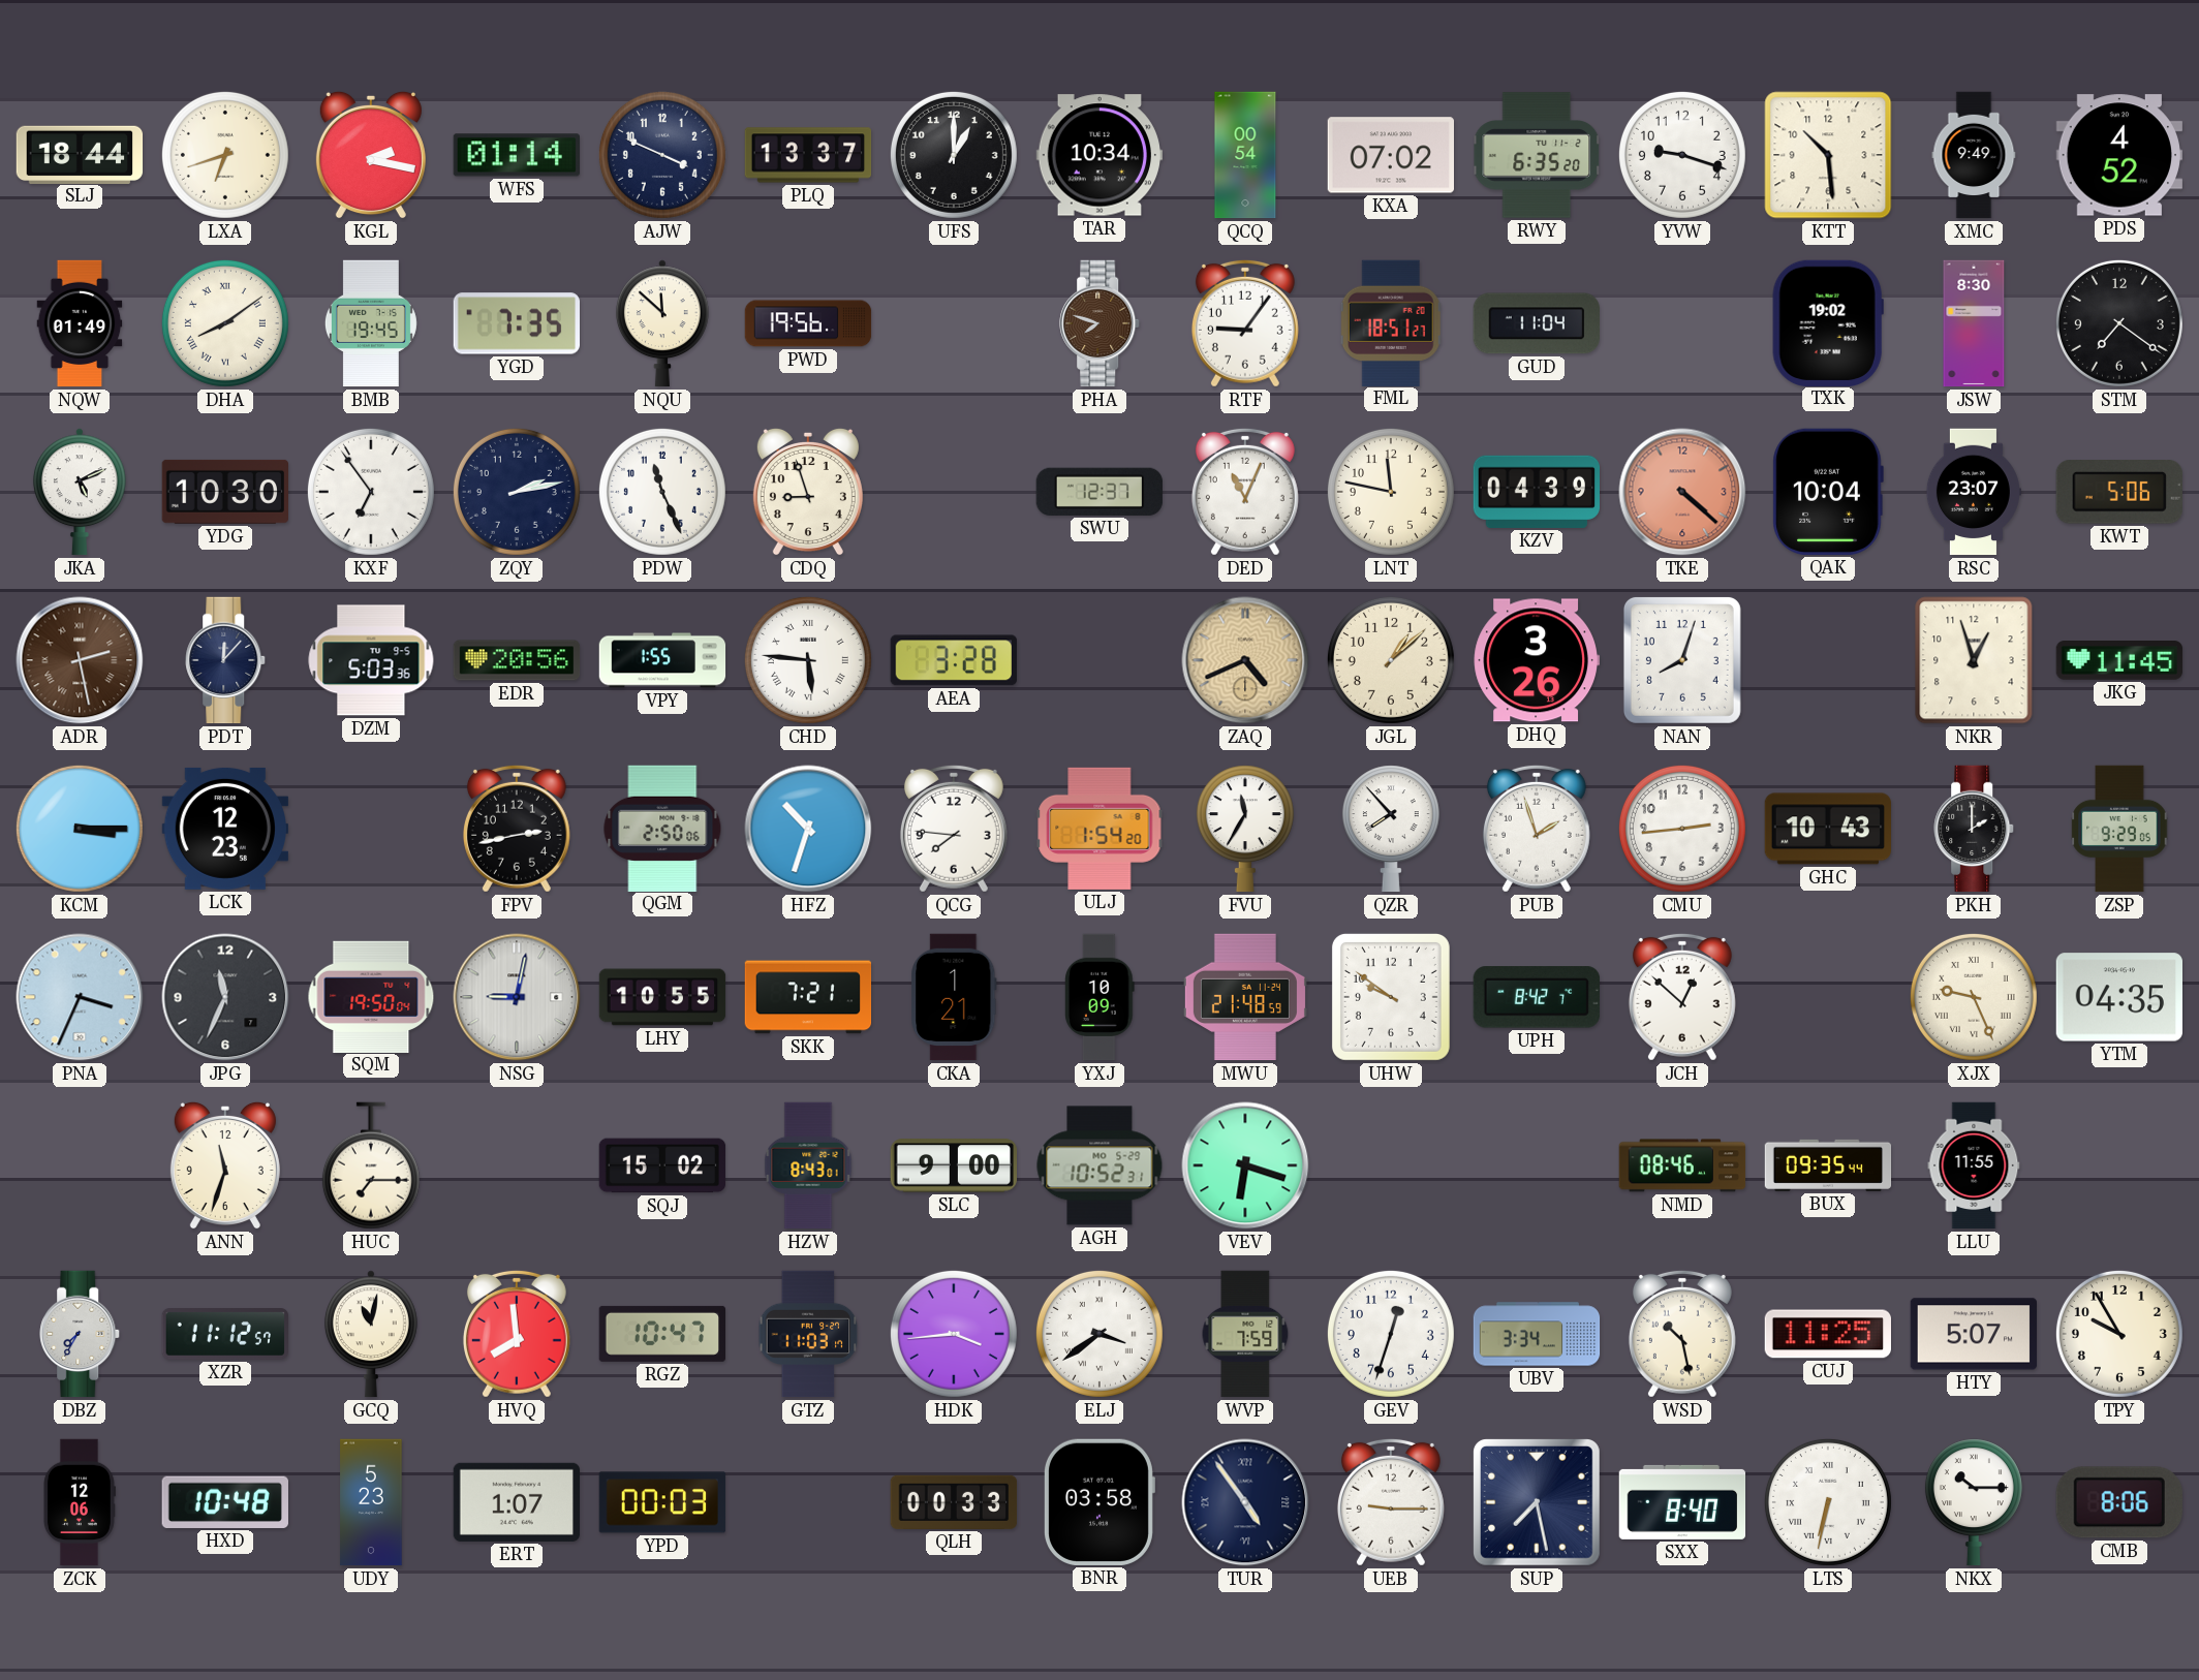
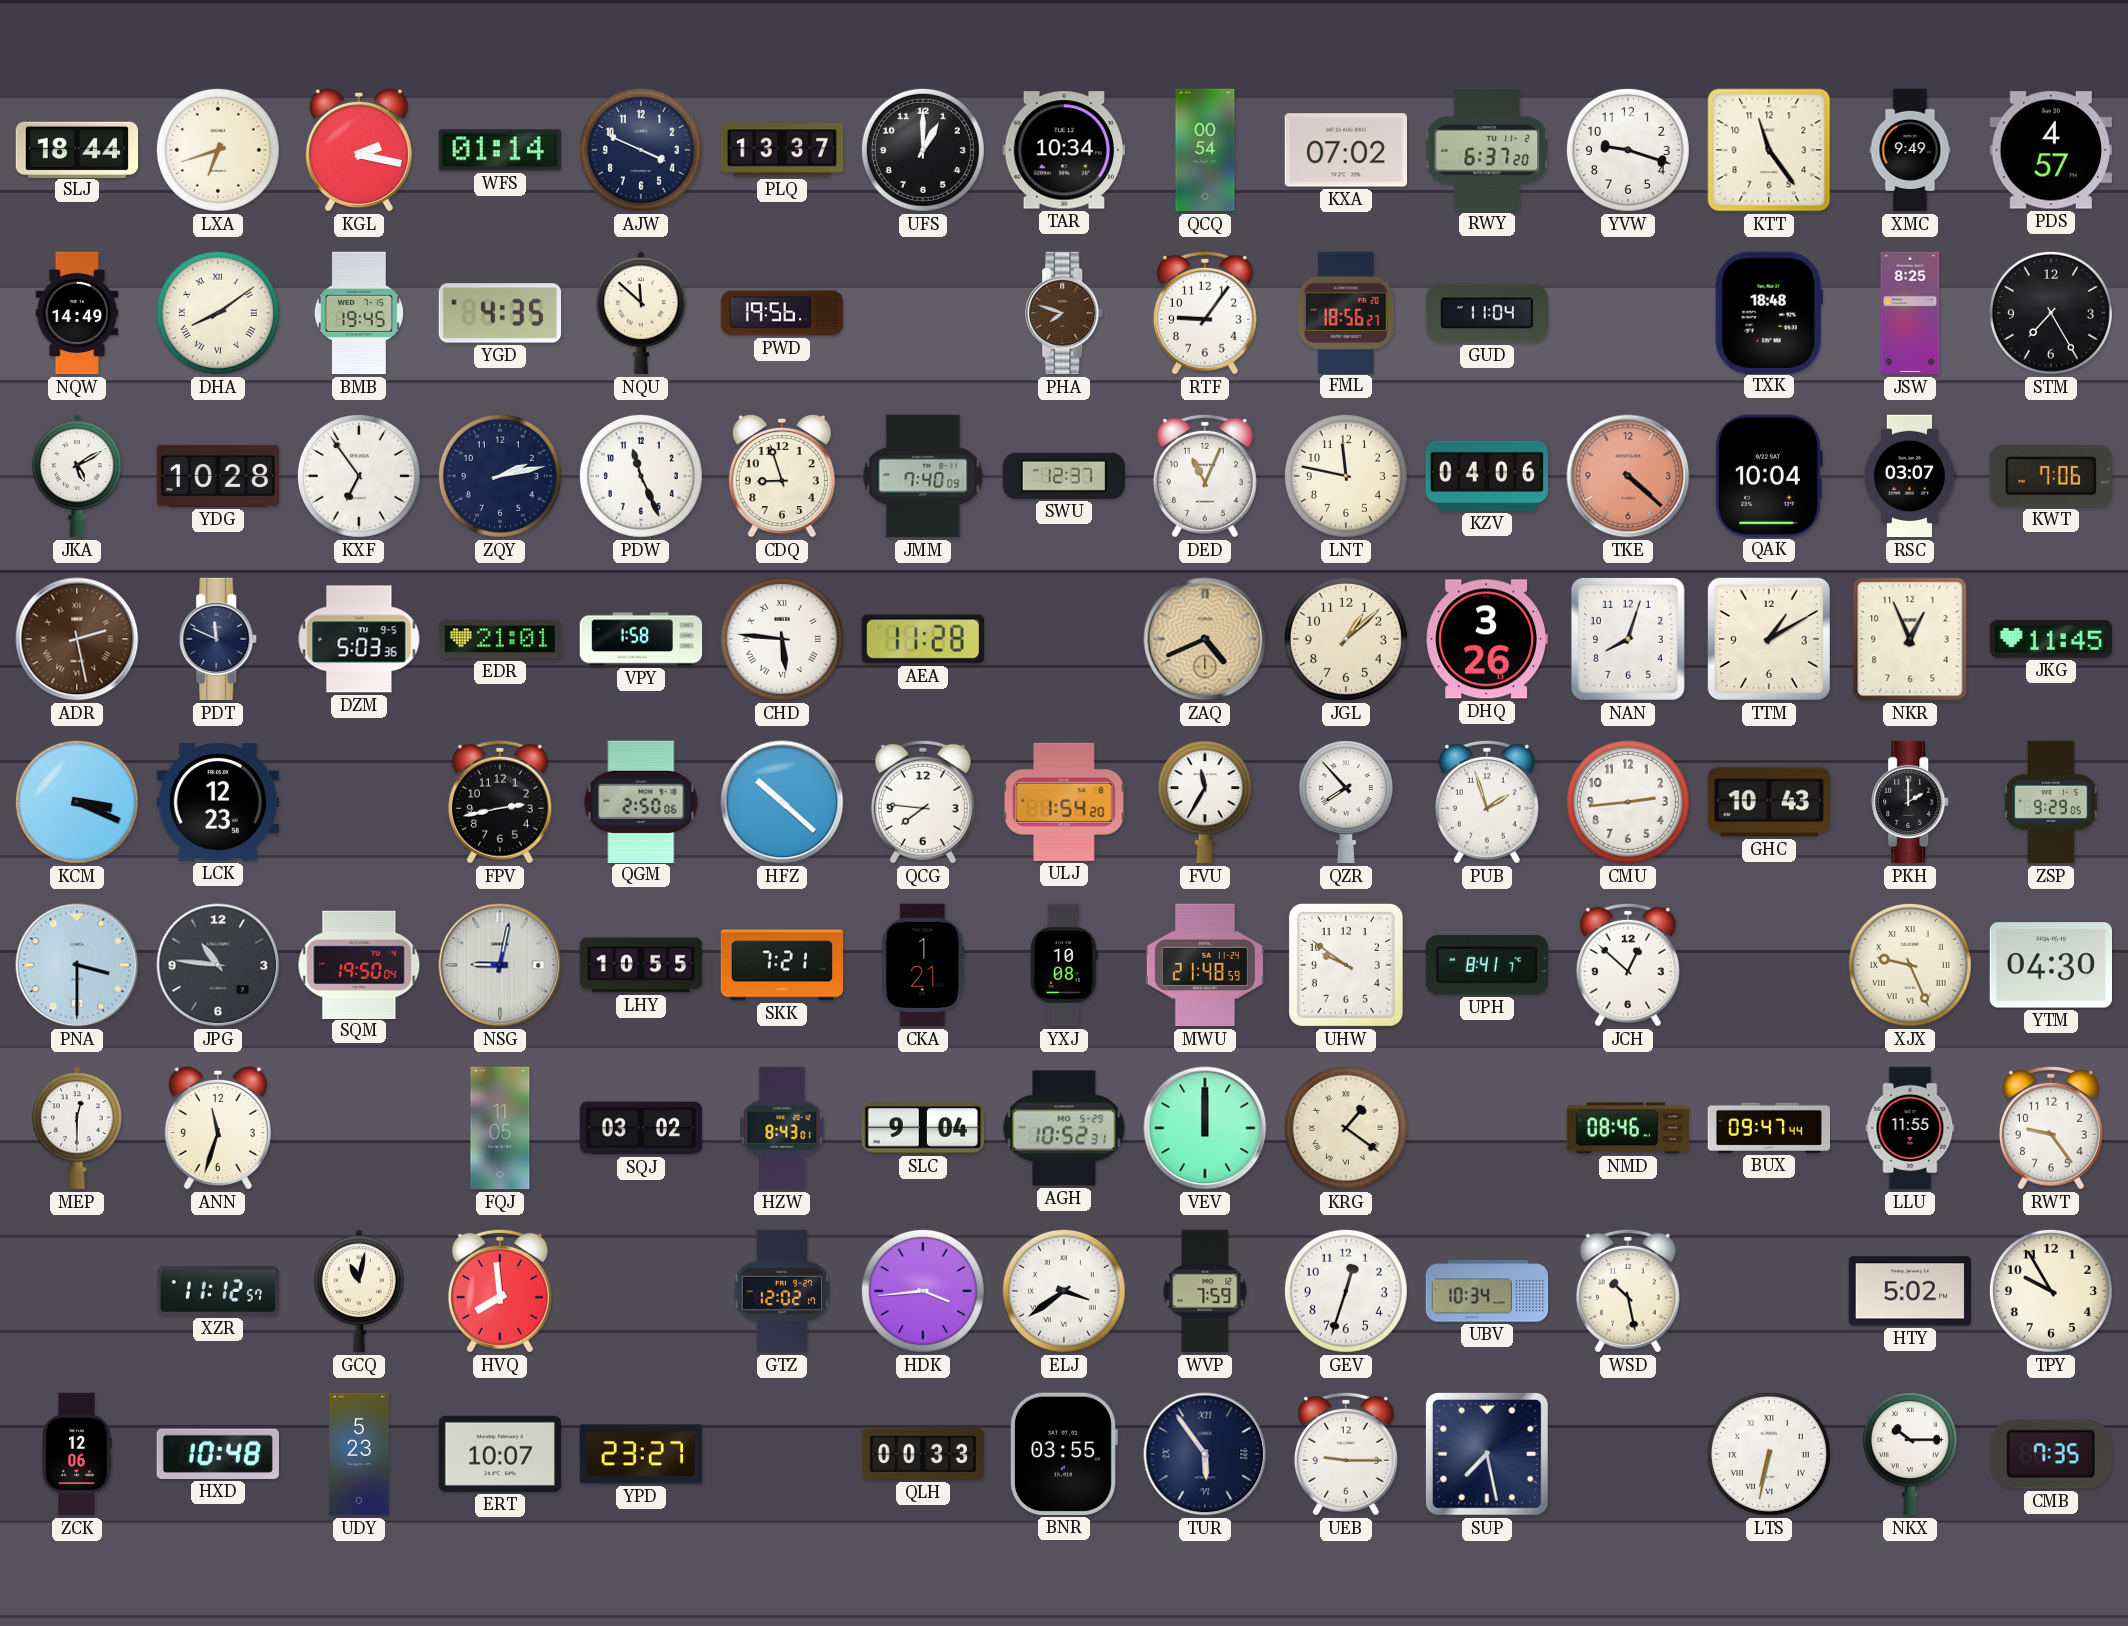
RWY: 6:35 -> 6:37
KTT: 10:29 -> 11:24
PDS: 4:52 -> 4:57
NQW: 01:49 -> 14:49
YGD: 7:35 -> 4:35
FML: 18:51 -> 18:56
TXK: 19:02 -> 18:48
JSW: 8:30 -> 8:25
STM: 7:21 -> 7:25
JKA: 5:11 -> 5:10
YDG: 10:30 -> 10:28
JMM: none -> 7:40
KZV: 04:39 -> 04:06
RSC: 23:07 -> 03:07
KWT: 5:06 -> 7:06
PDT: 12:07 -> 11:49
EDR: 20:56 -> 21:01
VPY: 1:55 -> 1:58
AEA: 3:28 -> 11:28
TTM: none -> 1:10
NKR: 12:57 -> 12:56
KCM: 3:15 -> 3:19
HFZ: 10:33 -> 10:22
PNA: 3:34 -> 3:30
JPG: 11:34 -> 10:46
YXJ: 10:09 -> 10:08
UPH: 8:42 -> 8:41
YTM: 04:35 -> 04:30
MEP: none -> 12:30
HUC: 7:15 -> none
FQJ: none -> 11:05
SQJ: 15:02 -> 03:02
SLC: 9:00 -> 9:04
VEV: 6:18 -> 12:00
KRG: none -> 1:21
BUX: 09:35 -> 09:47
RWT: none -> 9:24
DBZ: 7:35 -> none
RGZ: 10:47 -> none
GTZ: 11:03 -> 12:02
UBV: 3:34 -> 10:34
CUJ: 11:25 -> none
HTY: 5:07 -> 5:02
ERT: 1:07 -> 10:07
YPD: 00:03 -> 23:27
BNR: 03:58 -> 03:55
TUR: 4:54 -> 5:54
SXX: 8:40 -> none
CMB: 8:06 -> 7:35
